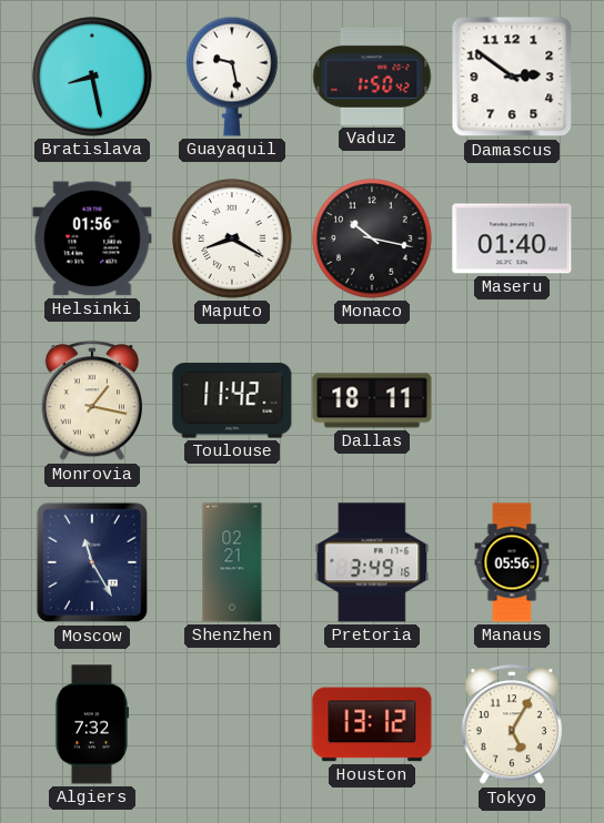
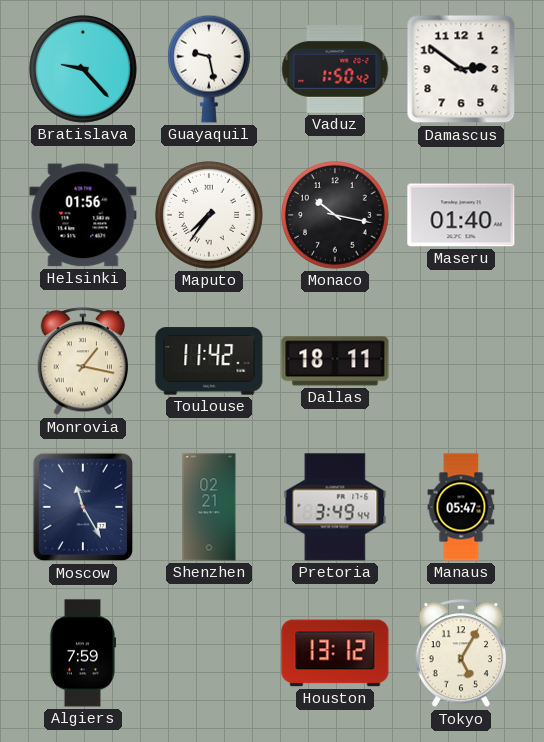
Bratislava: 8:28 -> 9:23
Maputo: 8:20 -> 7:36
Pretoria: 3:49:16 -> 3:49:44
Manaus: 05:56 -> 05:47
Algiers: 7:32 -> 7:59
